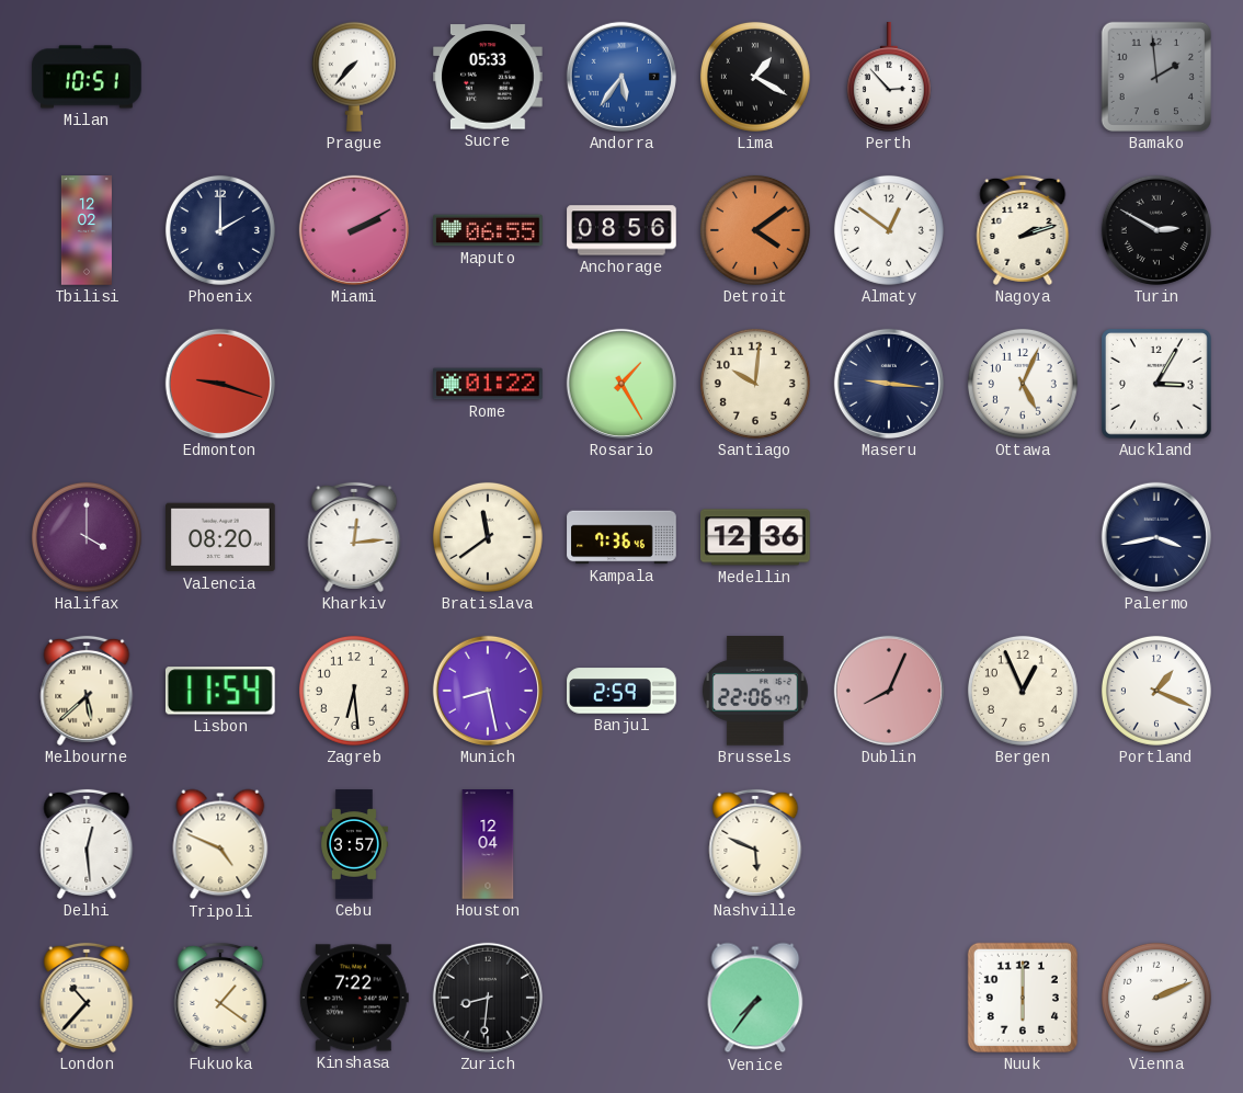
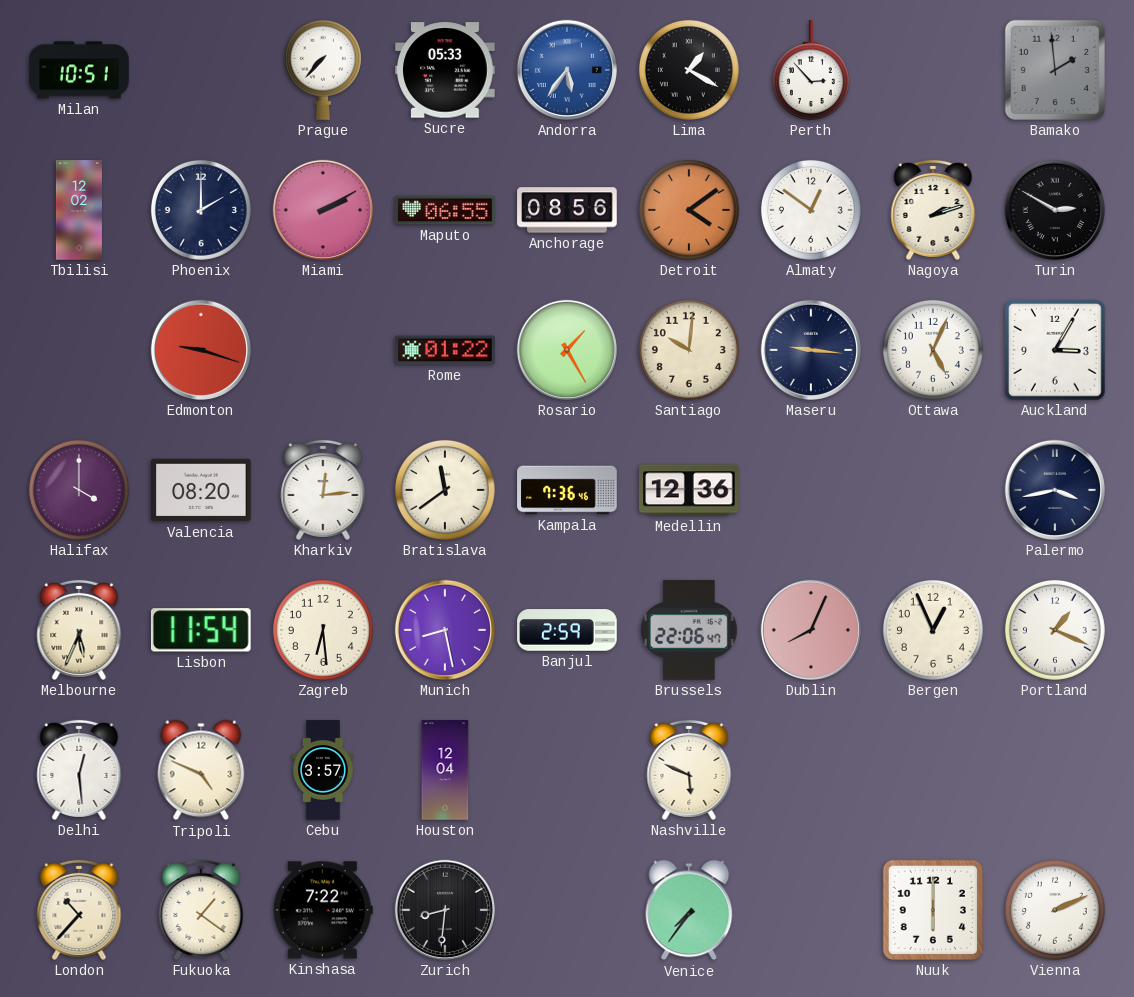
Melbourne: 5:38 -> 5:34
